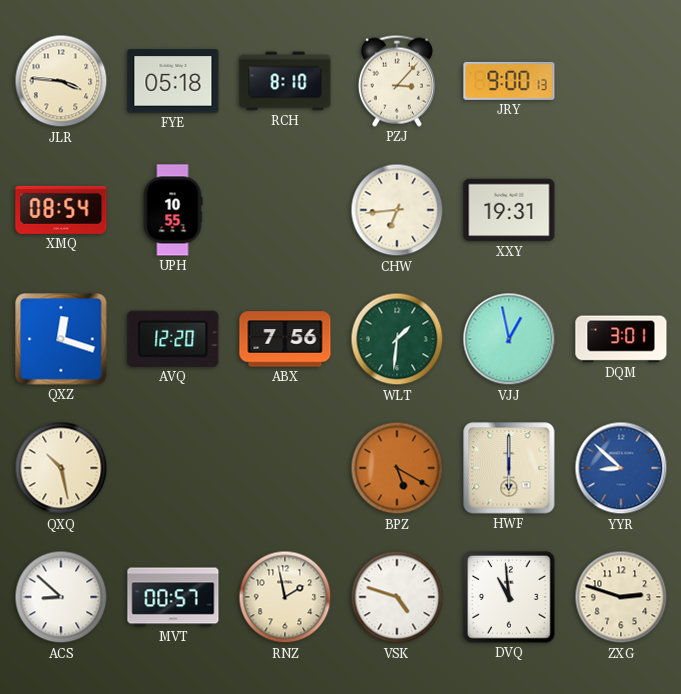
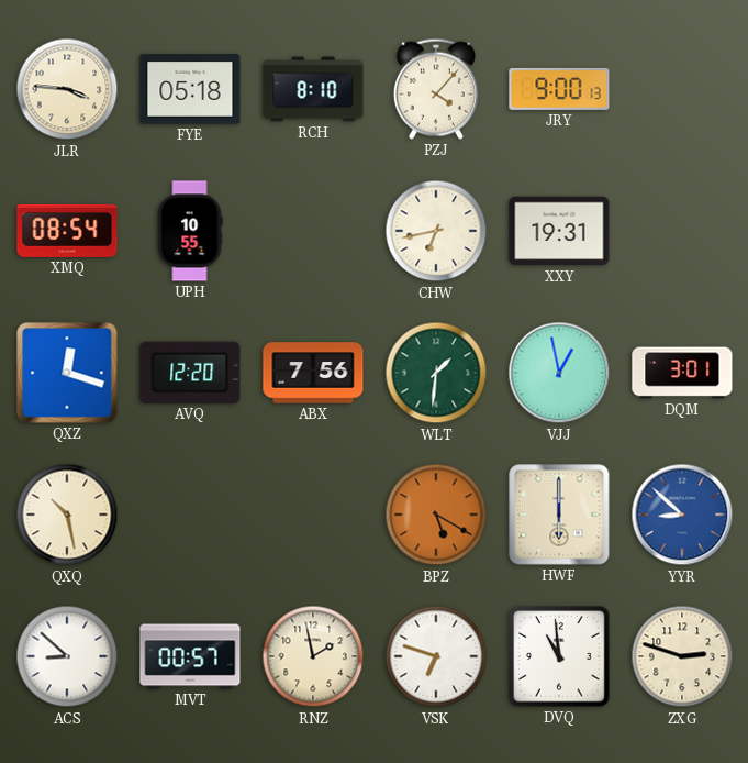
PZJ: 3:07 -> 4:07
CHW: 6:44 -> 6:43
VSK: 4:48 -> 6:48
